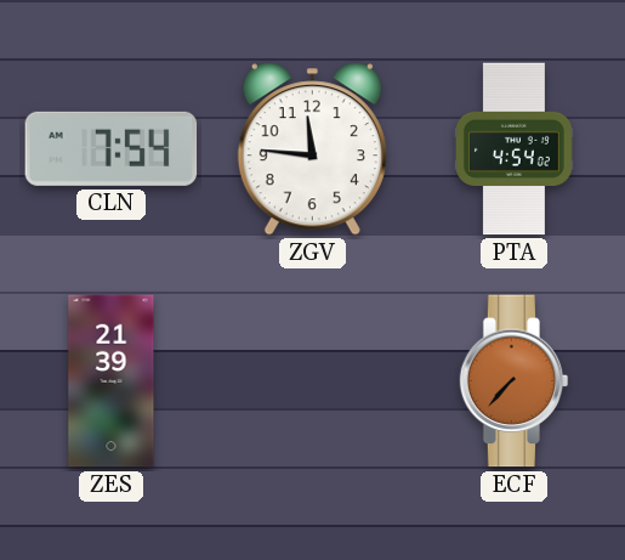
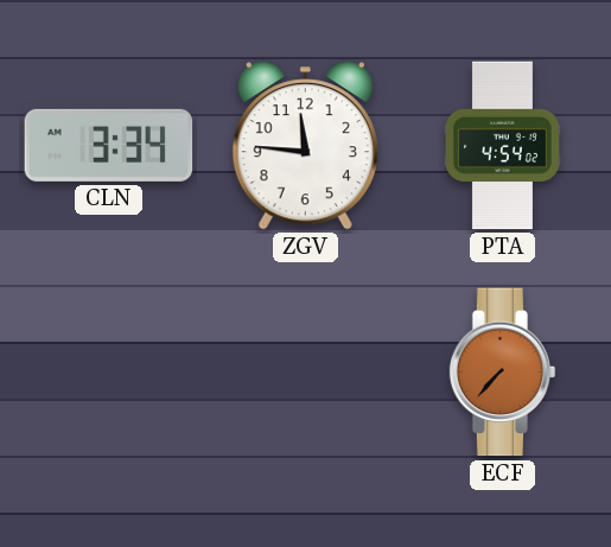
CLN: 7:54 -> 3:34
ZES: 21:39 -> none
